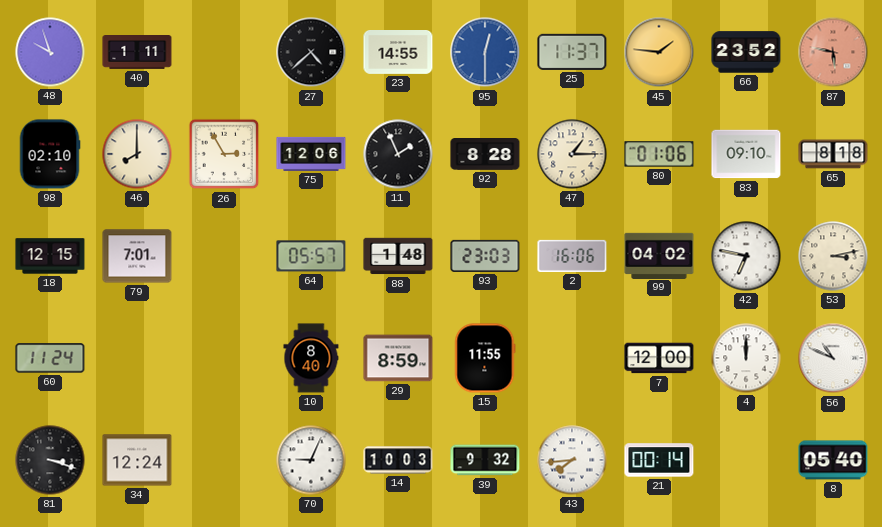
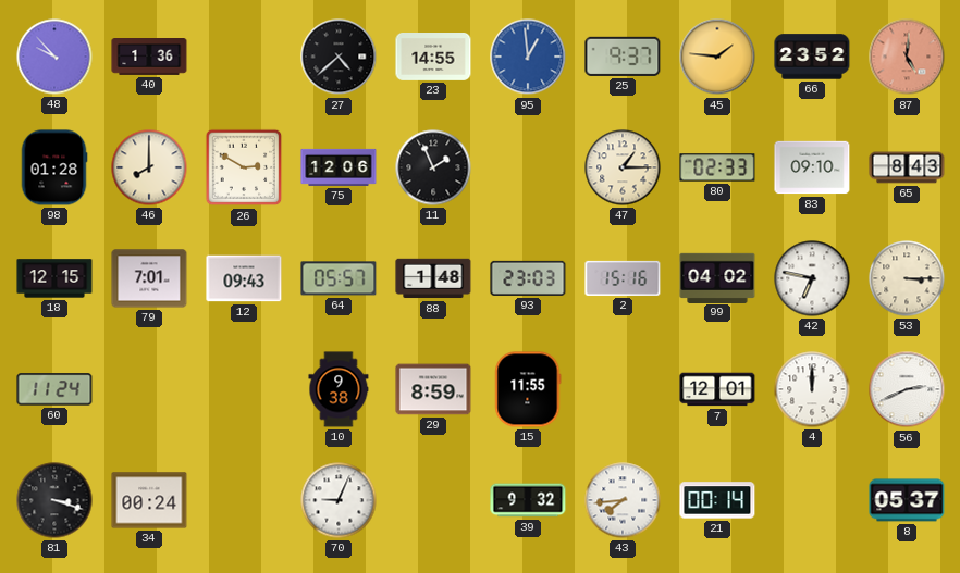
48: 9:57 -> 9:53
40: 1:11 -> 1:36
95: 12:30 -> 12:59
25: 11:37 -> 9:37
87: 5:47 -> 5:01
98: 02:10 -> 01:28
26: 2:55 -> 2:50
92: 8:28 -> none
80: 01:06 -> 02:33
65: 8:18 -> 8:43
12: none -> 09:43
2: 16:06 -> 15:16
53: 3:13 -> 3:15
10: 8:40 -> 9:38
7: 12:00 -> 12:01
56: 10:49 -> 2:41
34: 12:24 -> 00:24
14: 10:03 -> none
8: 05:40 -> 05:37
